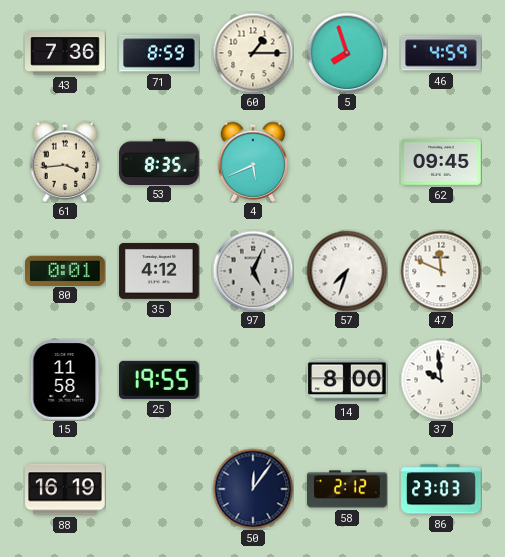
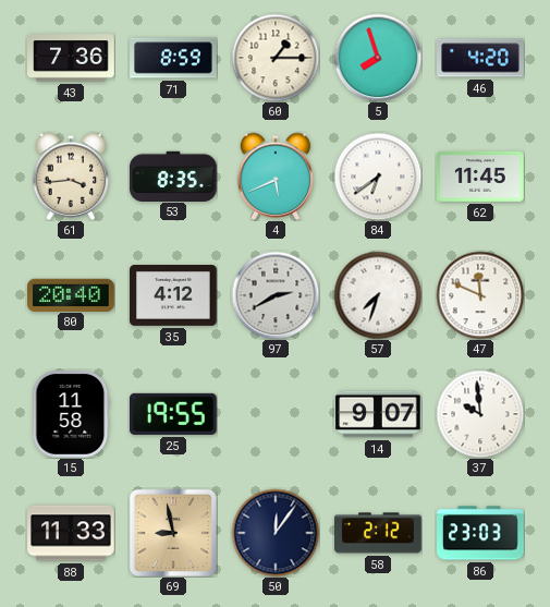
46: 4:59 -> 4:20
84: none -> 6:39
62: 09:45 -> 11:45
80: 0:01 -> 20:40
97: 5:04 -> 2:40
14: 8:00 -> 9:07
88: 16:19 -> 11:33
69: none -> 8:58
